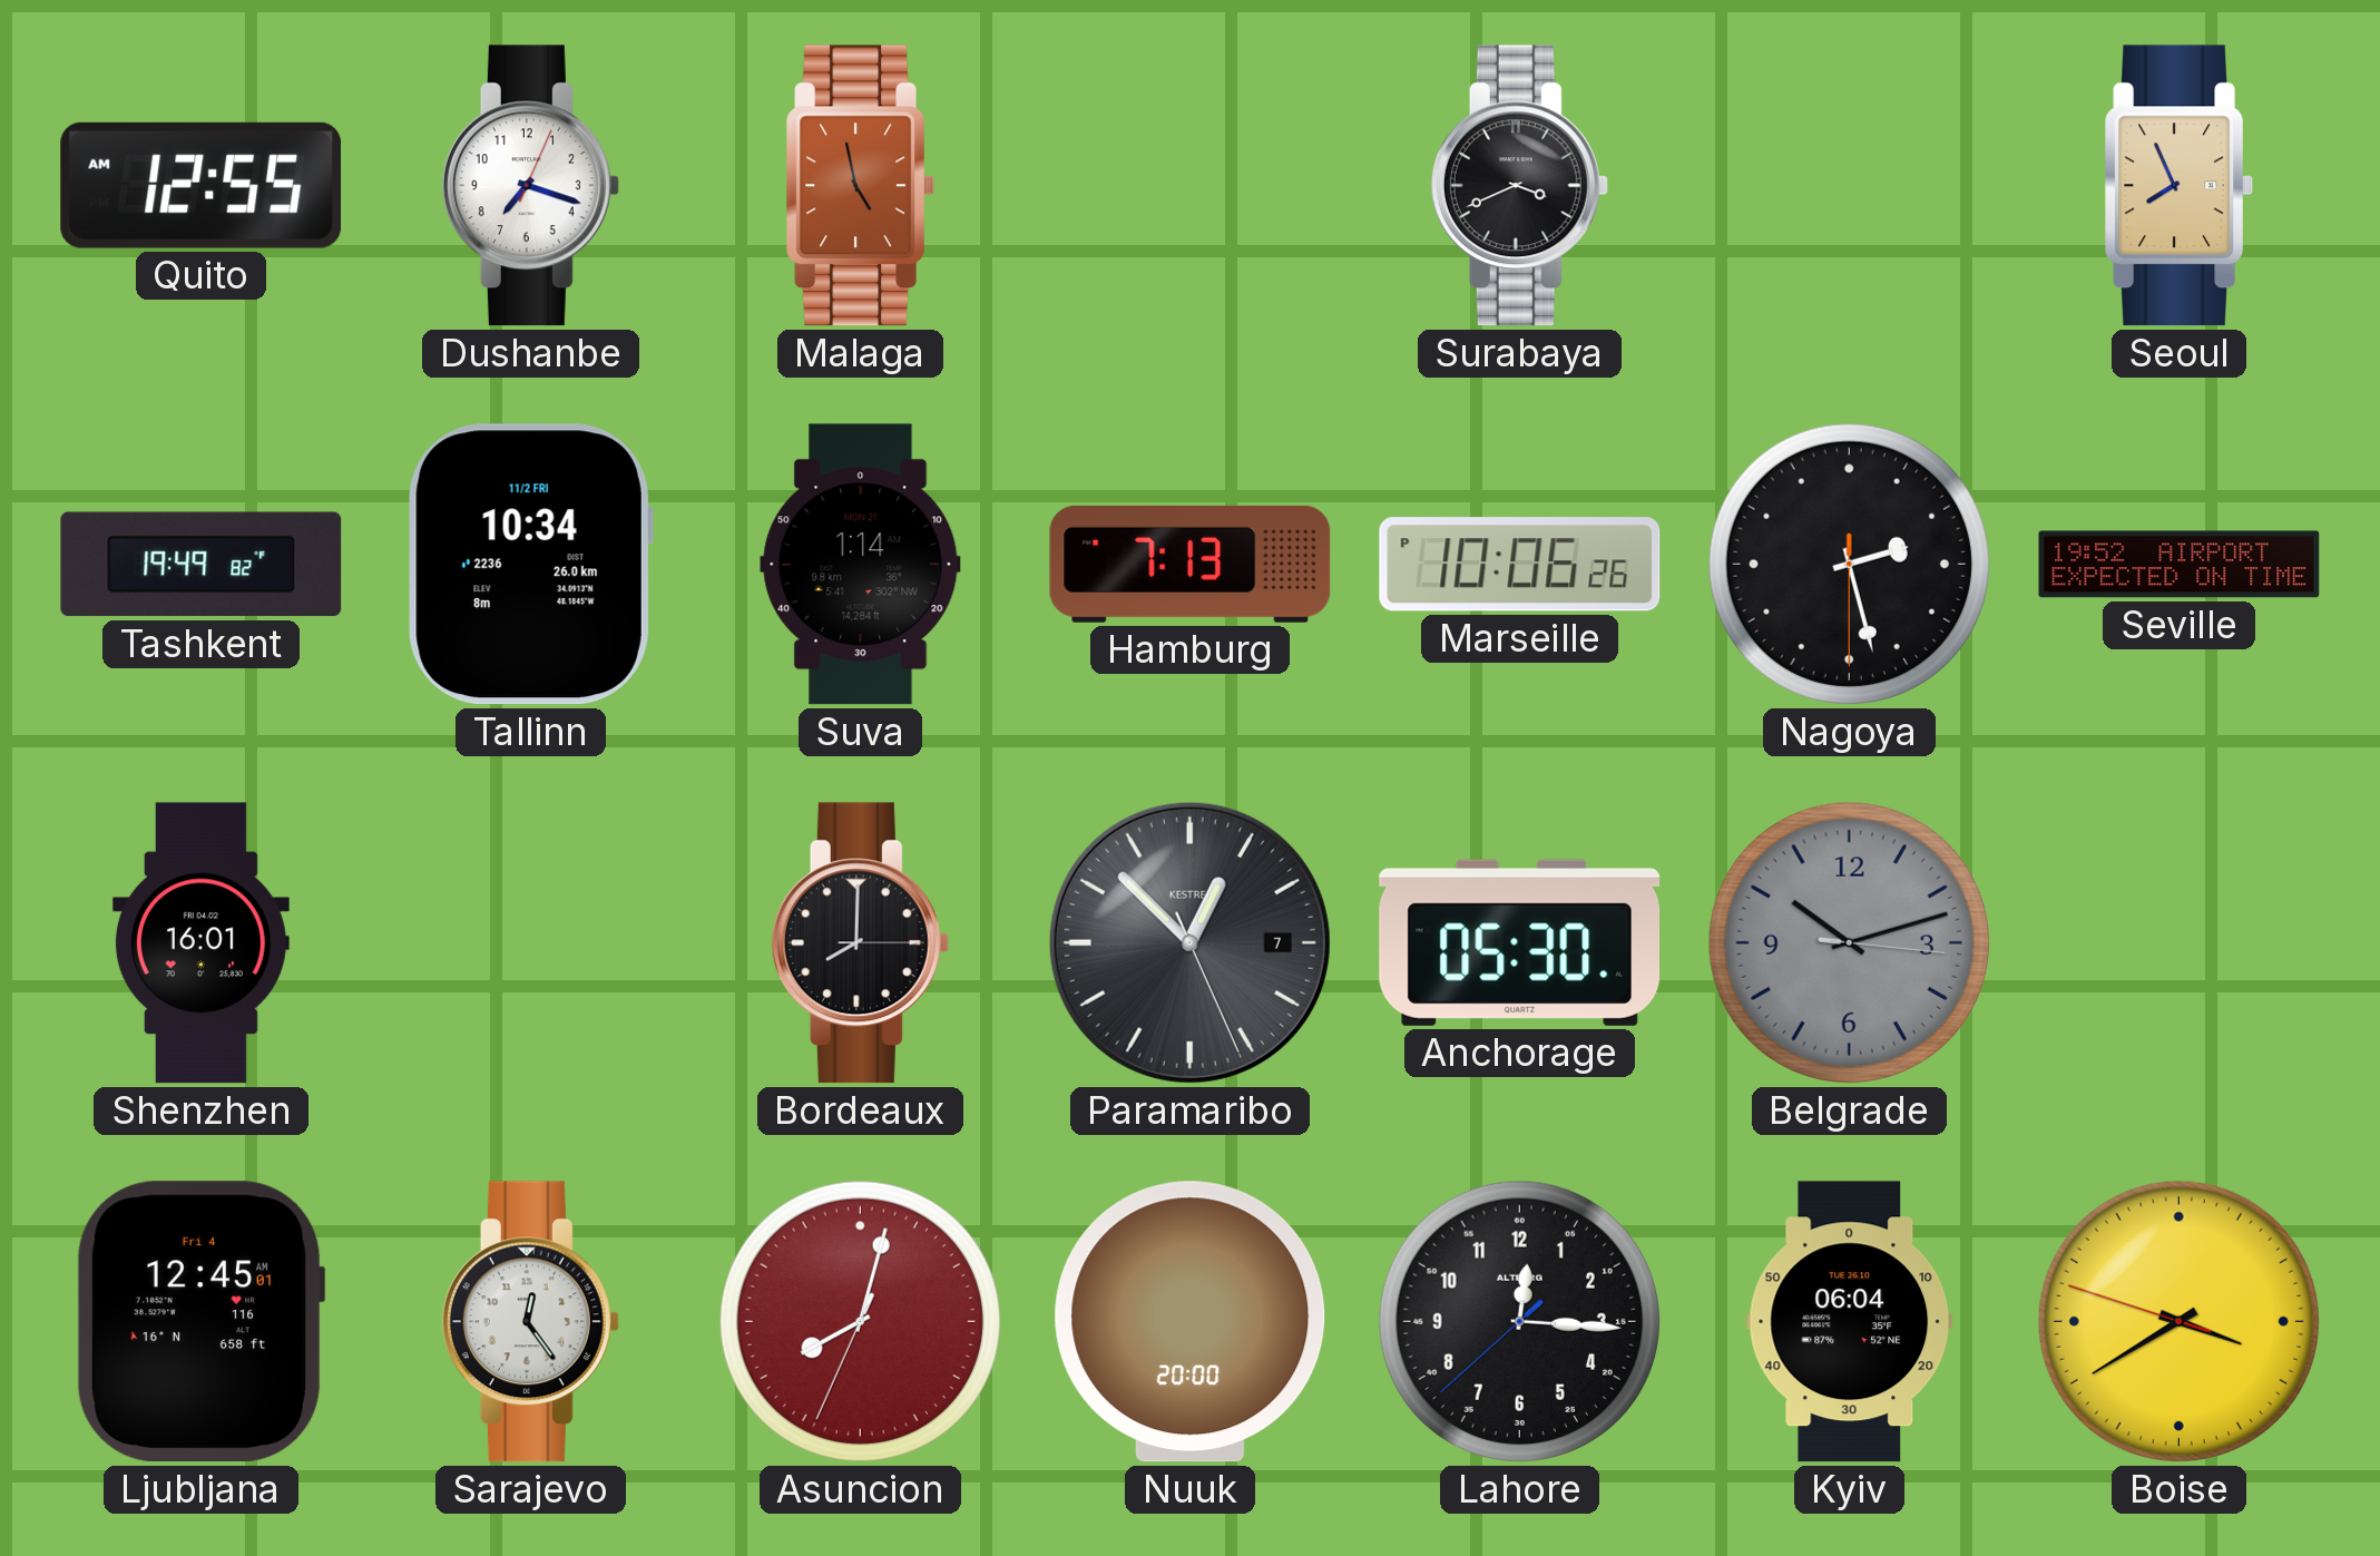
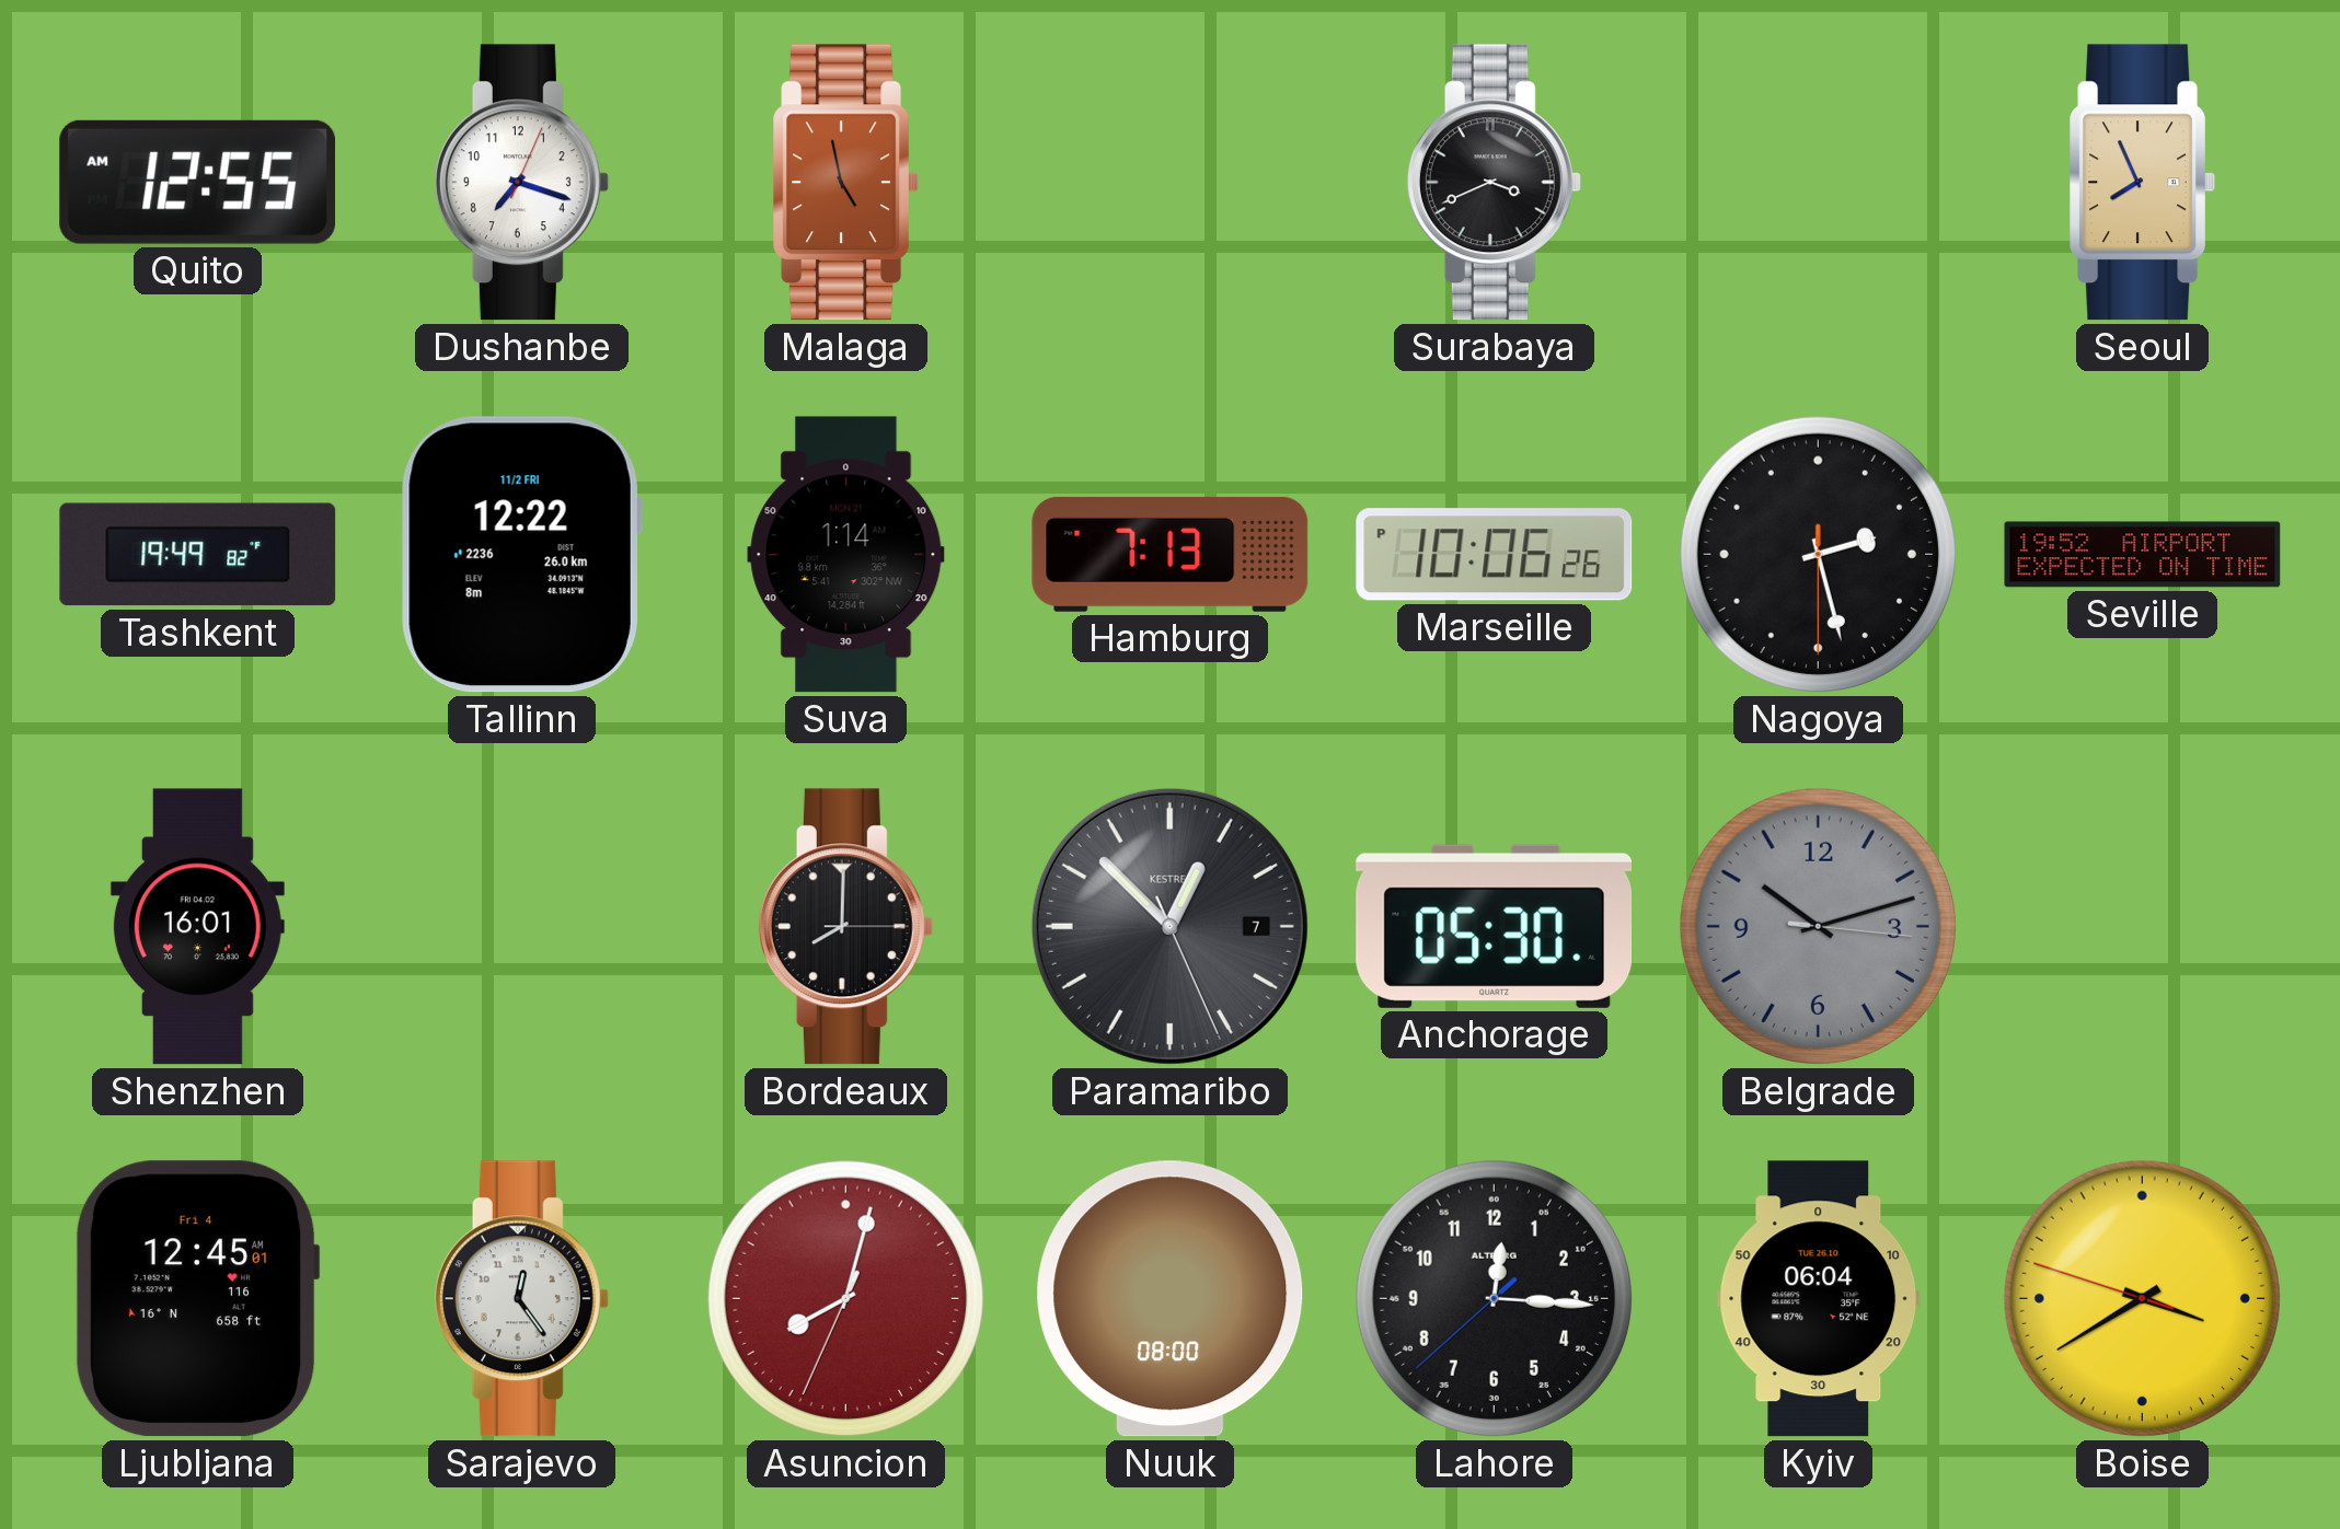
Tallinn: 10:34 -> 12:22
Nuuk: 20:00 -> 08:00
